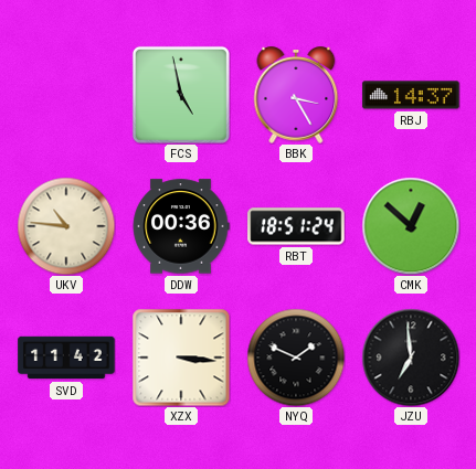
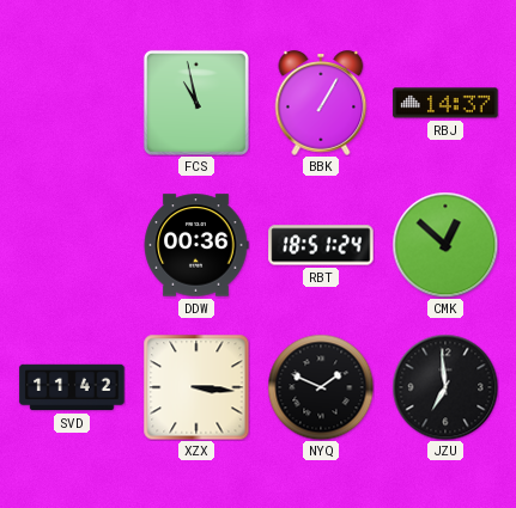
FCS: 4:58 -> 10:58
BBK: 3:25 -> 1:05
UKV: 10:46 -> none
